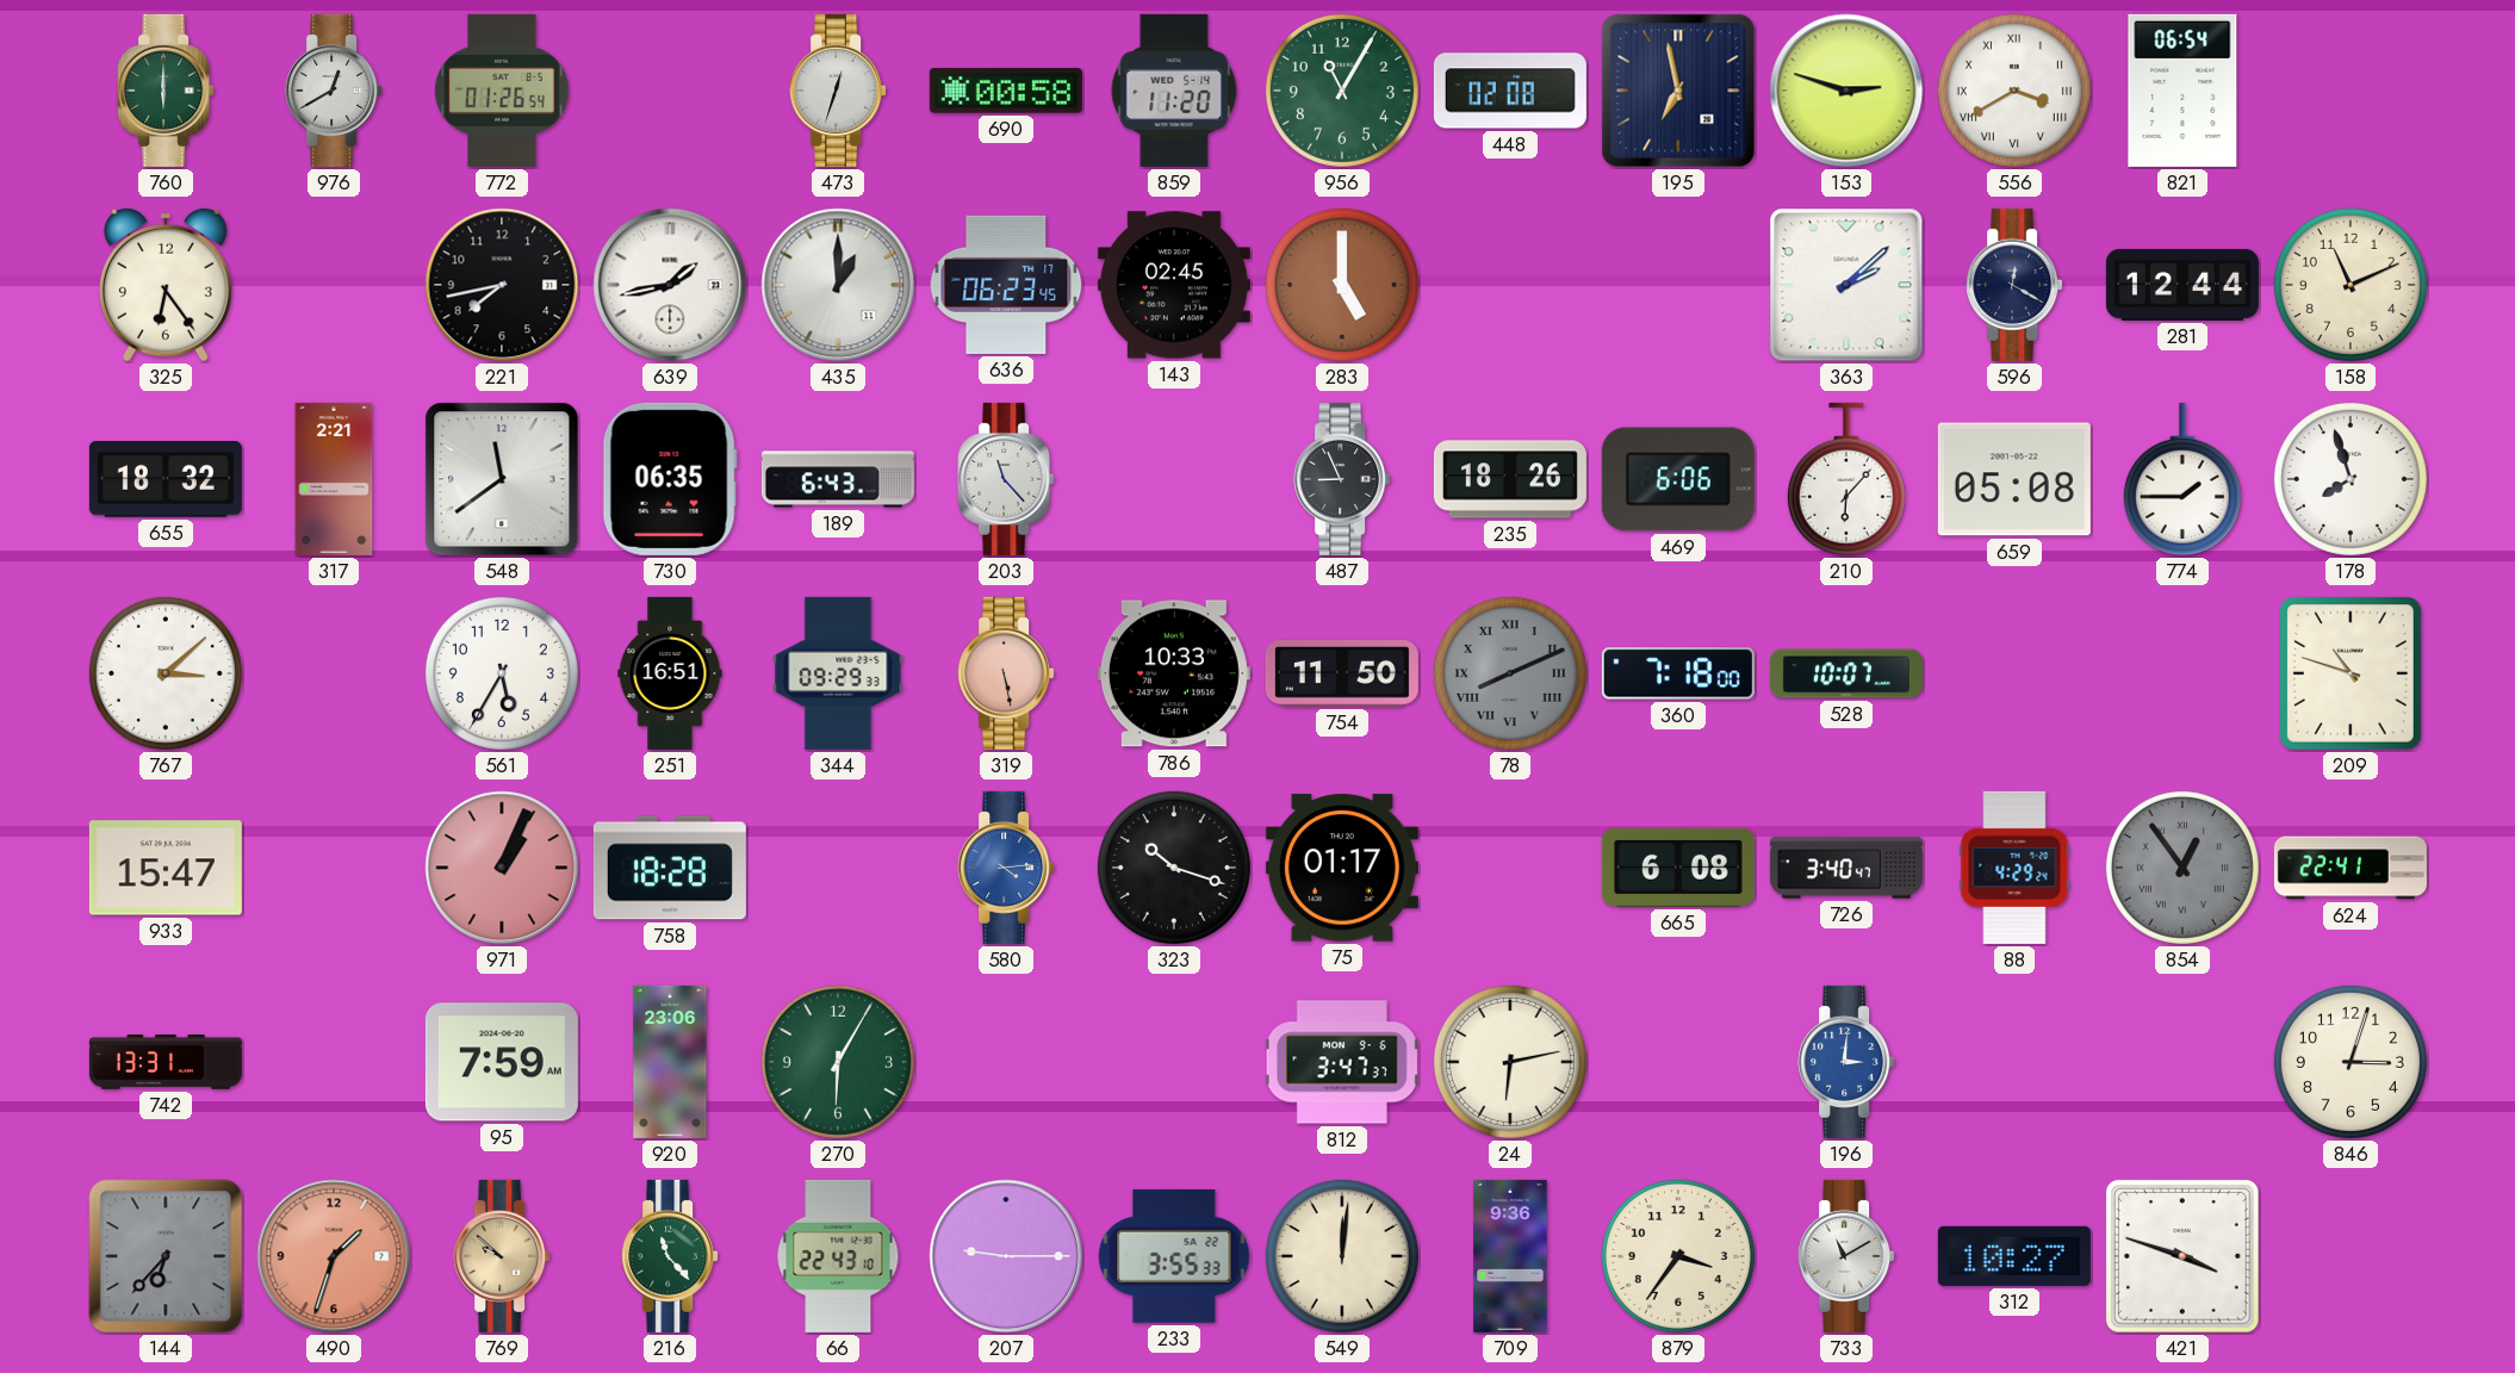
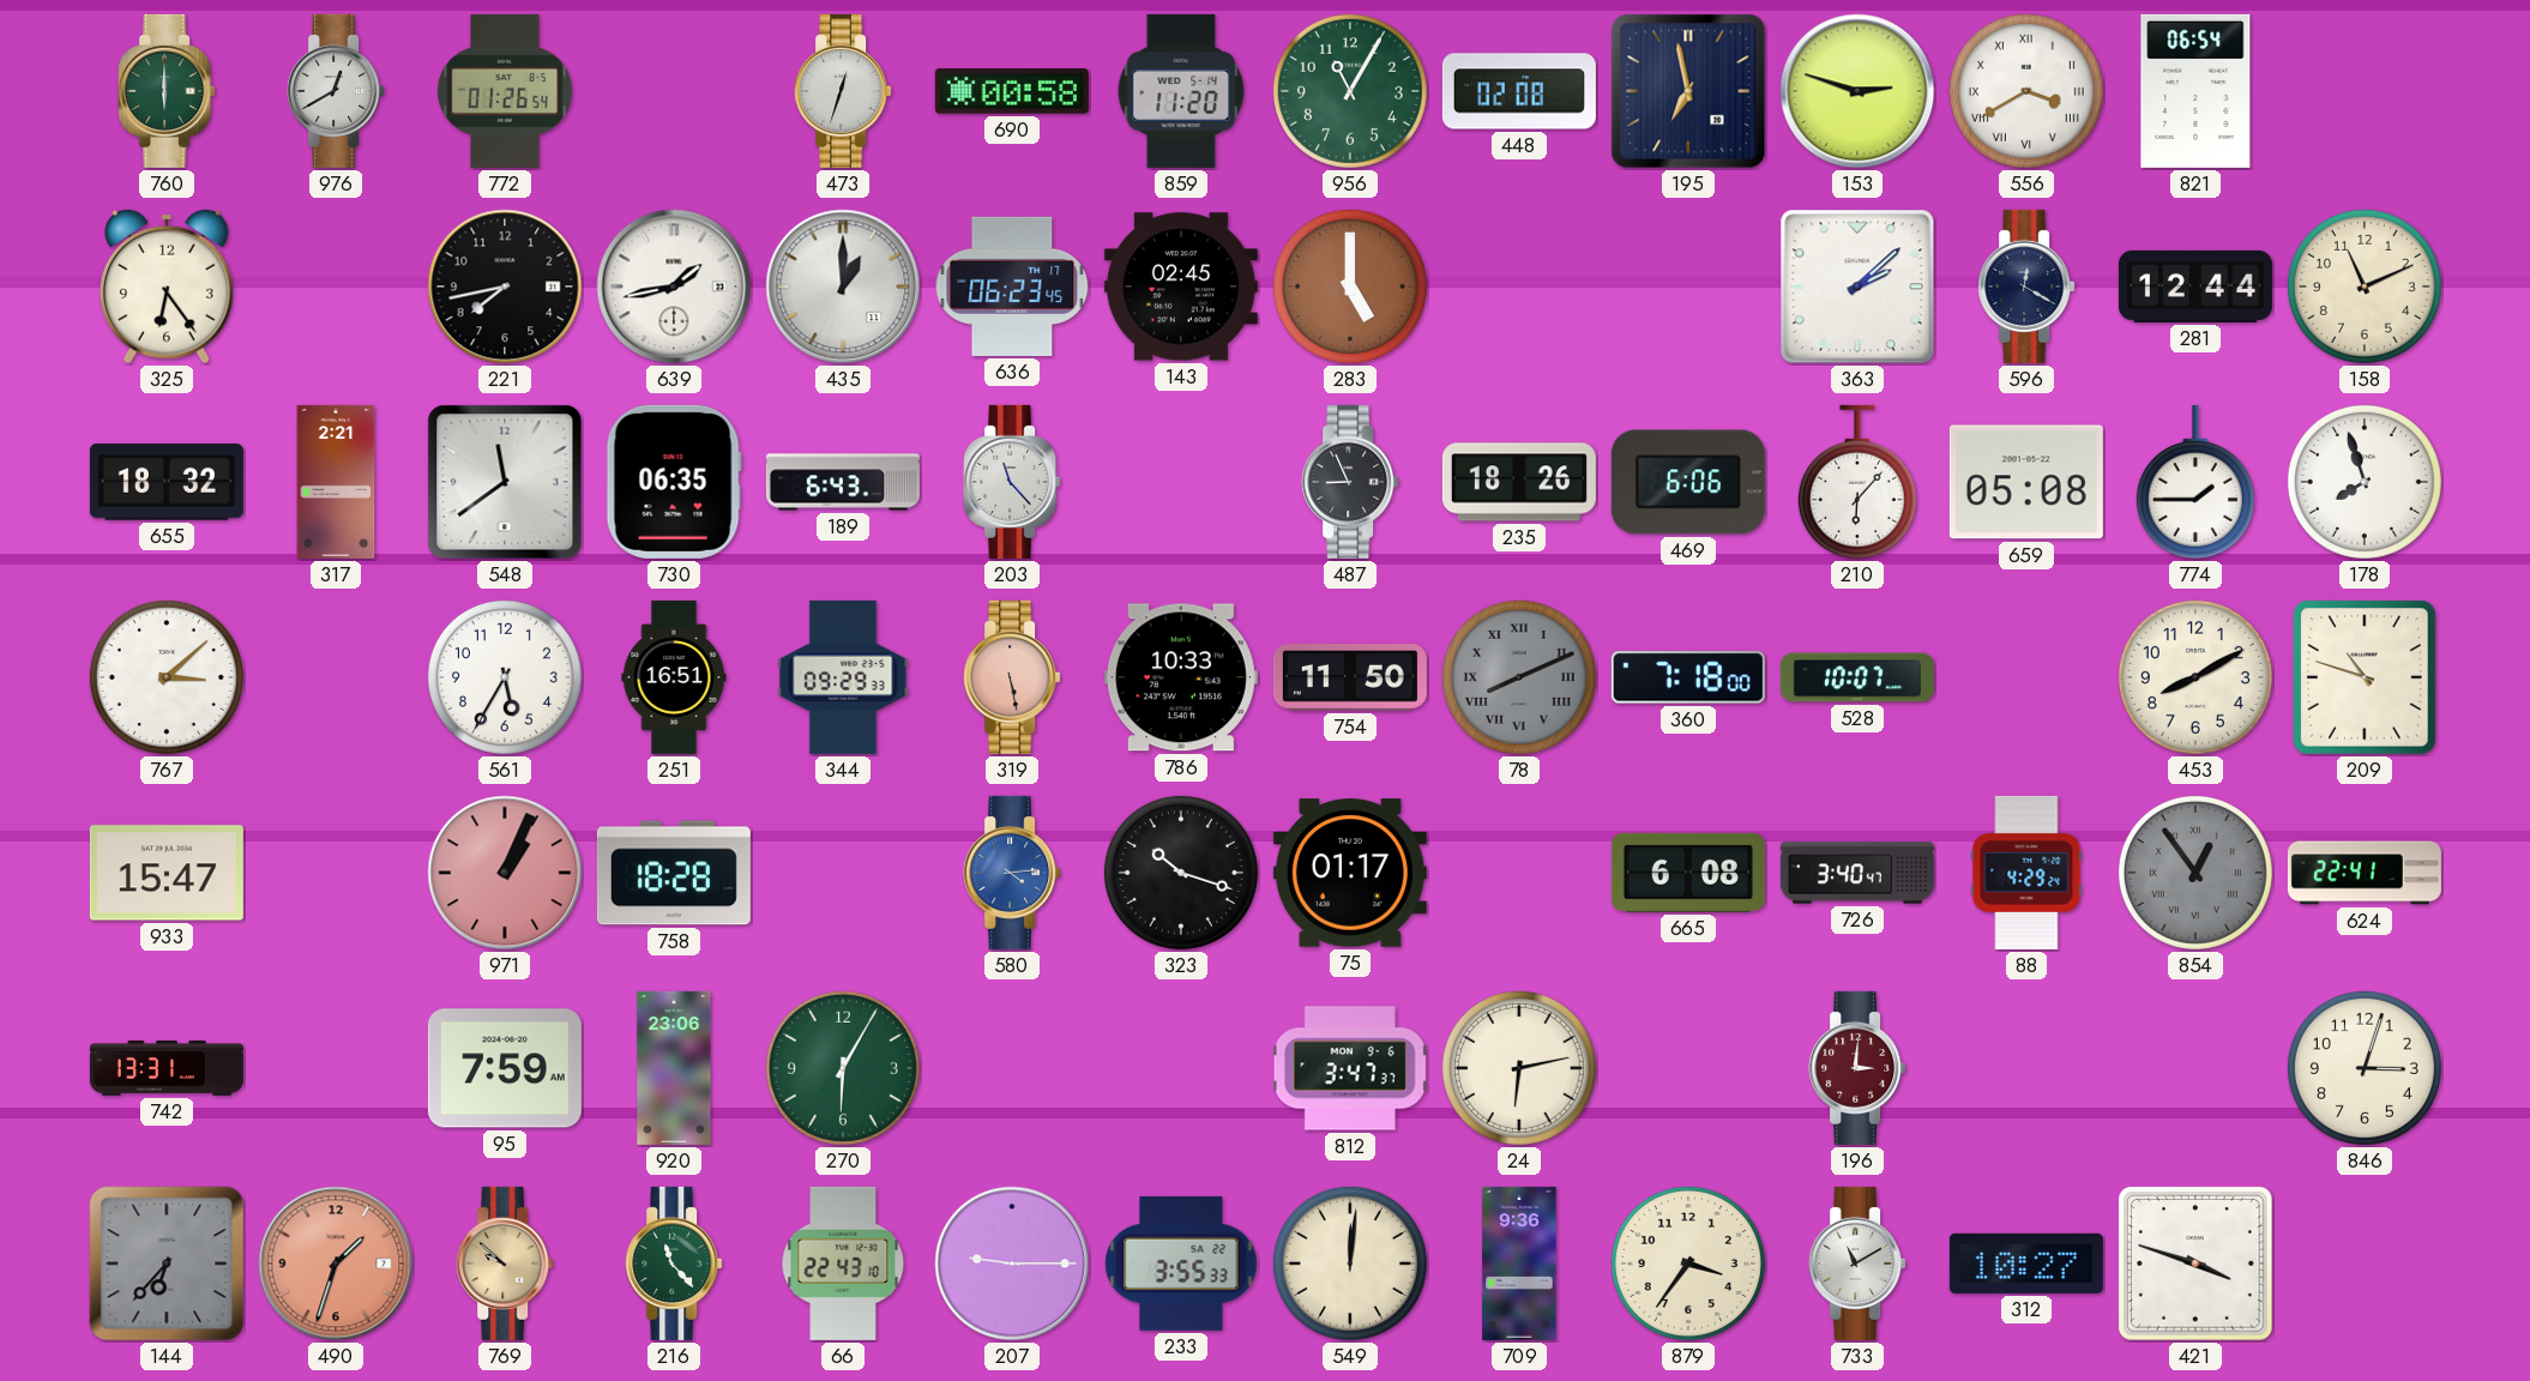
453: none -> 8:10
196 dial: blue -> burgundy
